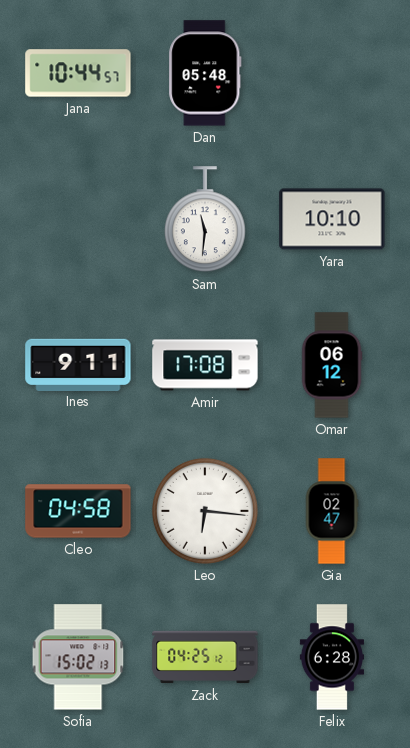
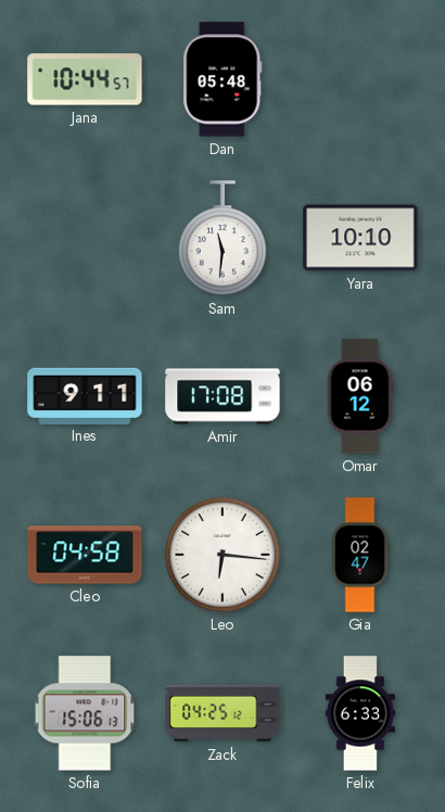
Sofia: 15:02 -> 15:06
Felix: 6:28 -> 6:33
